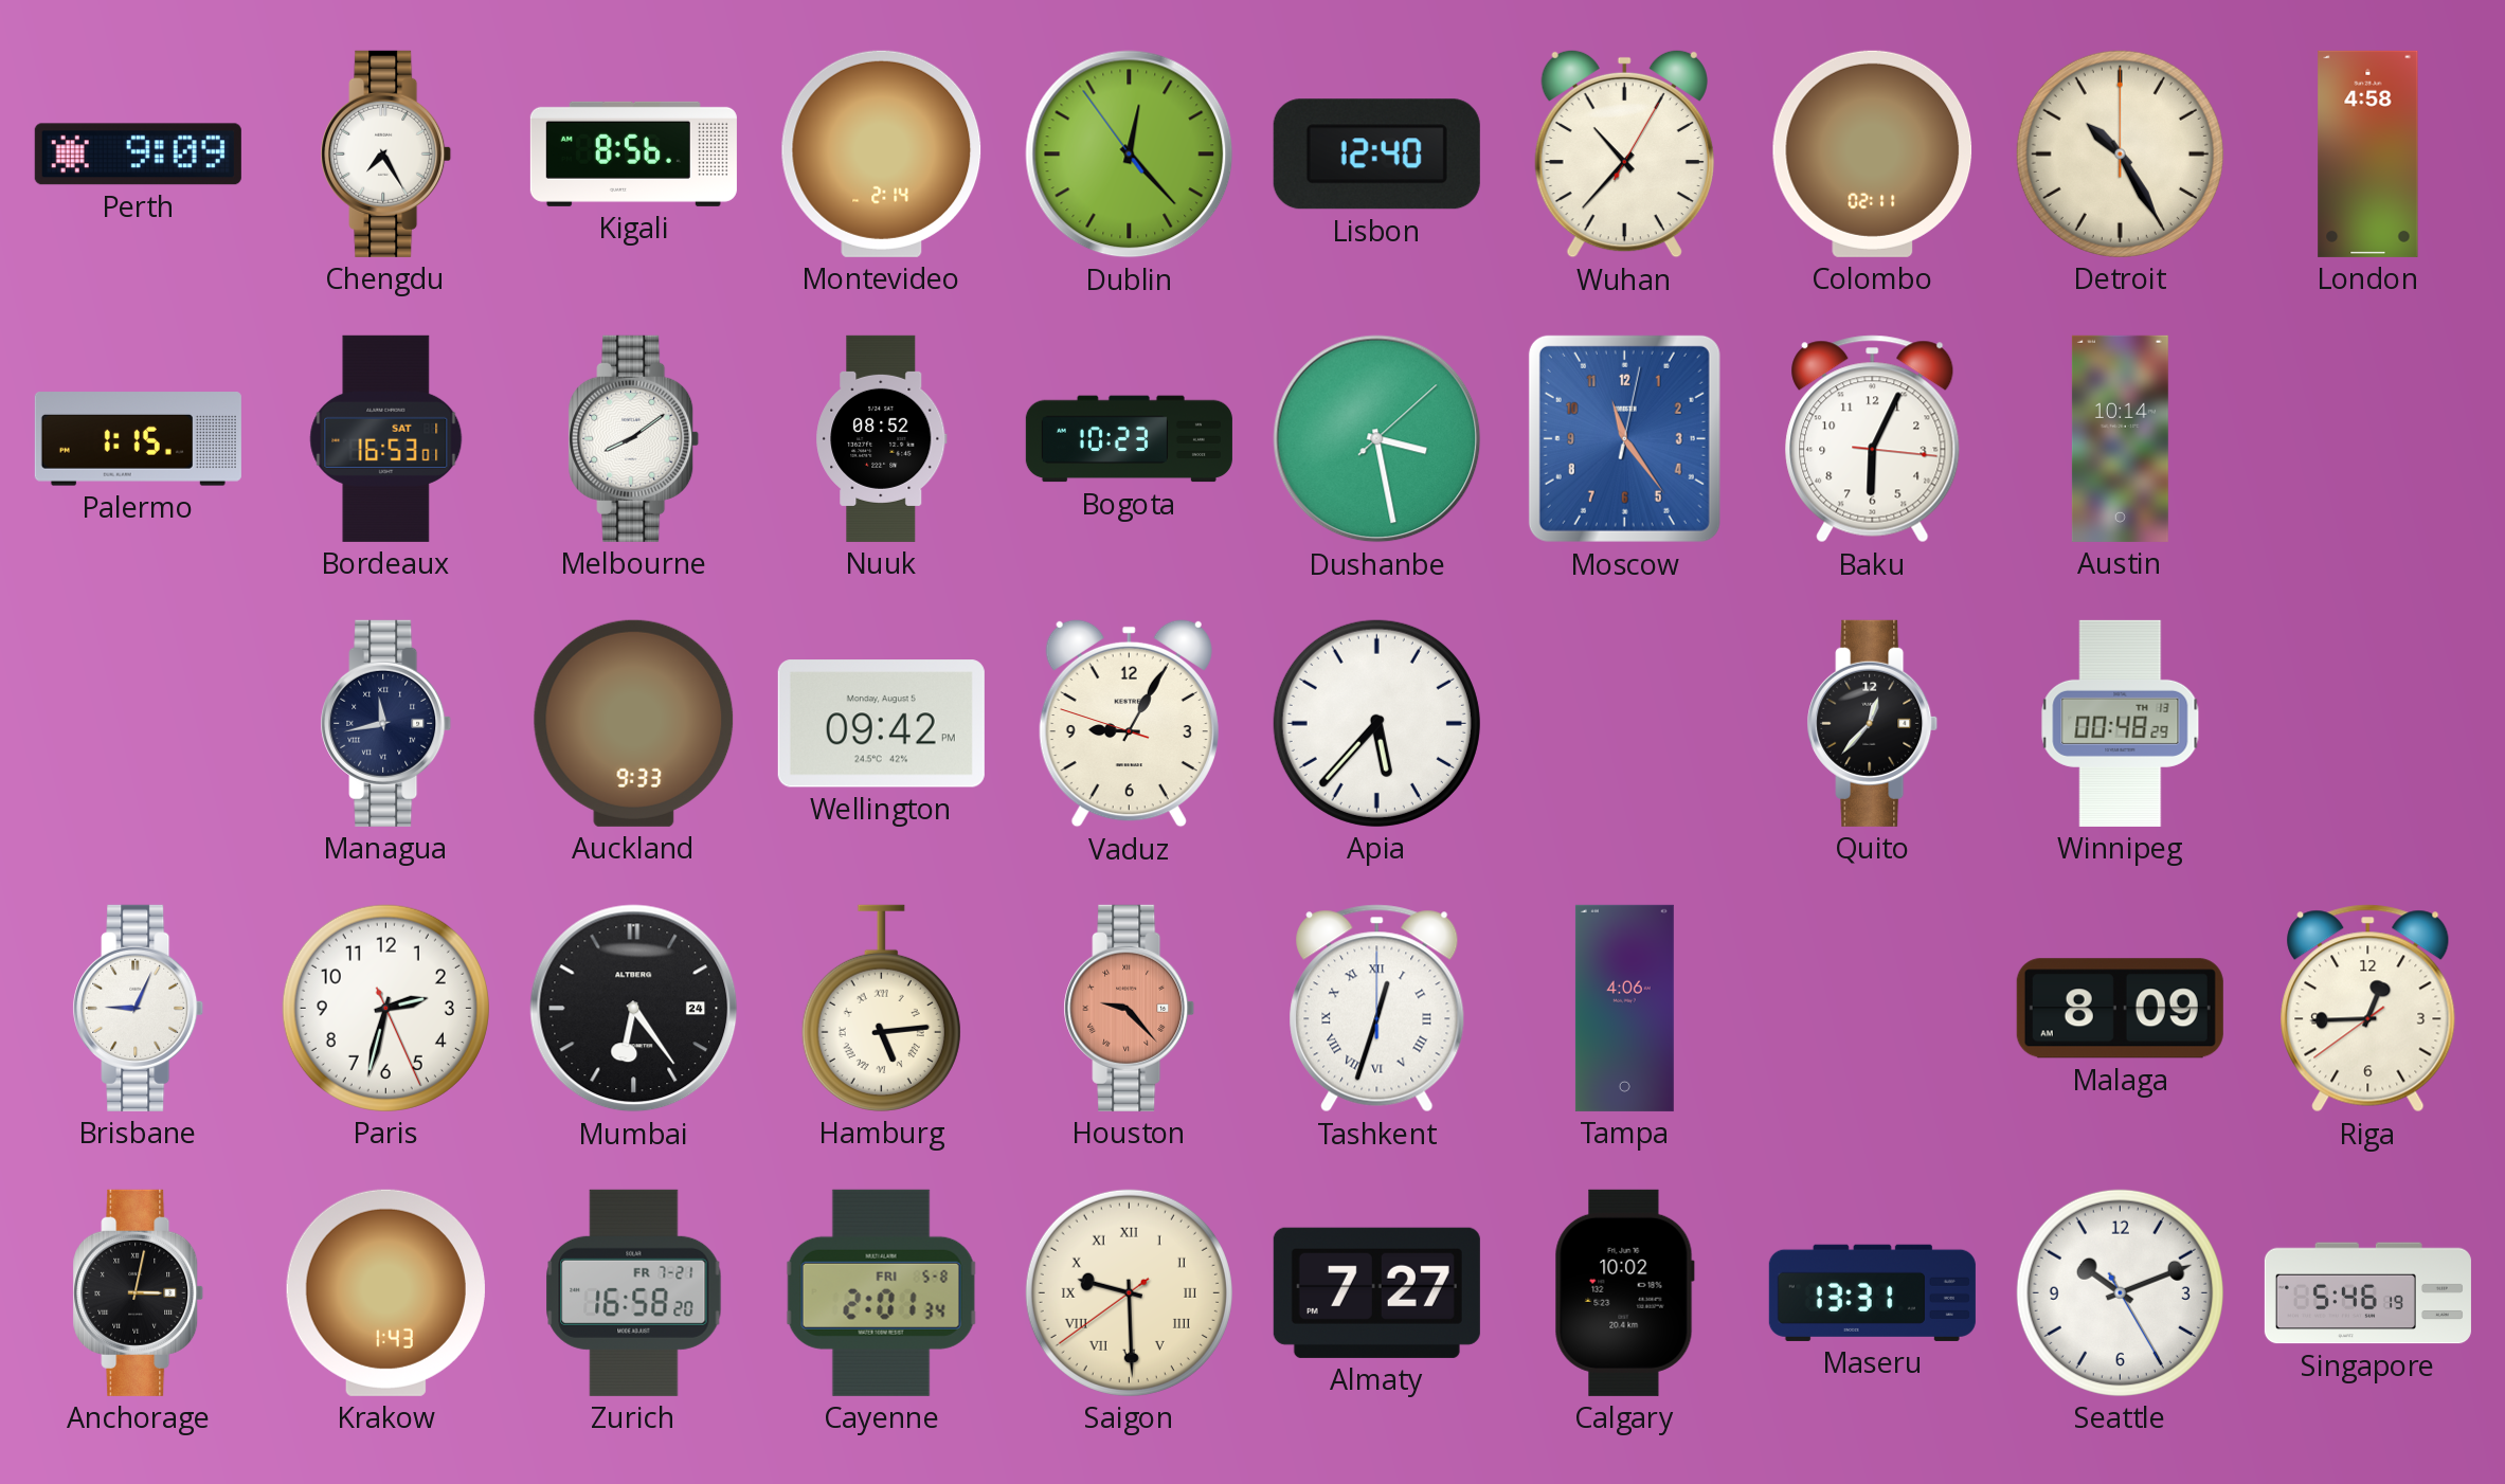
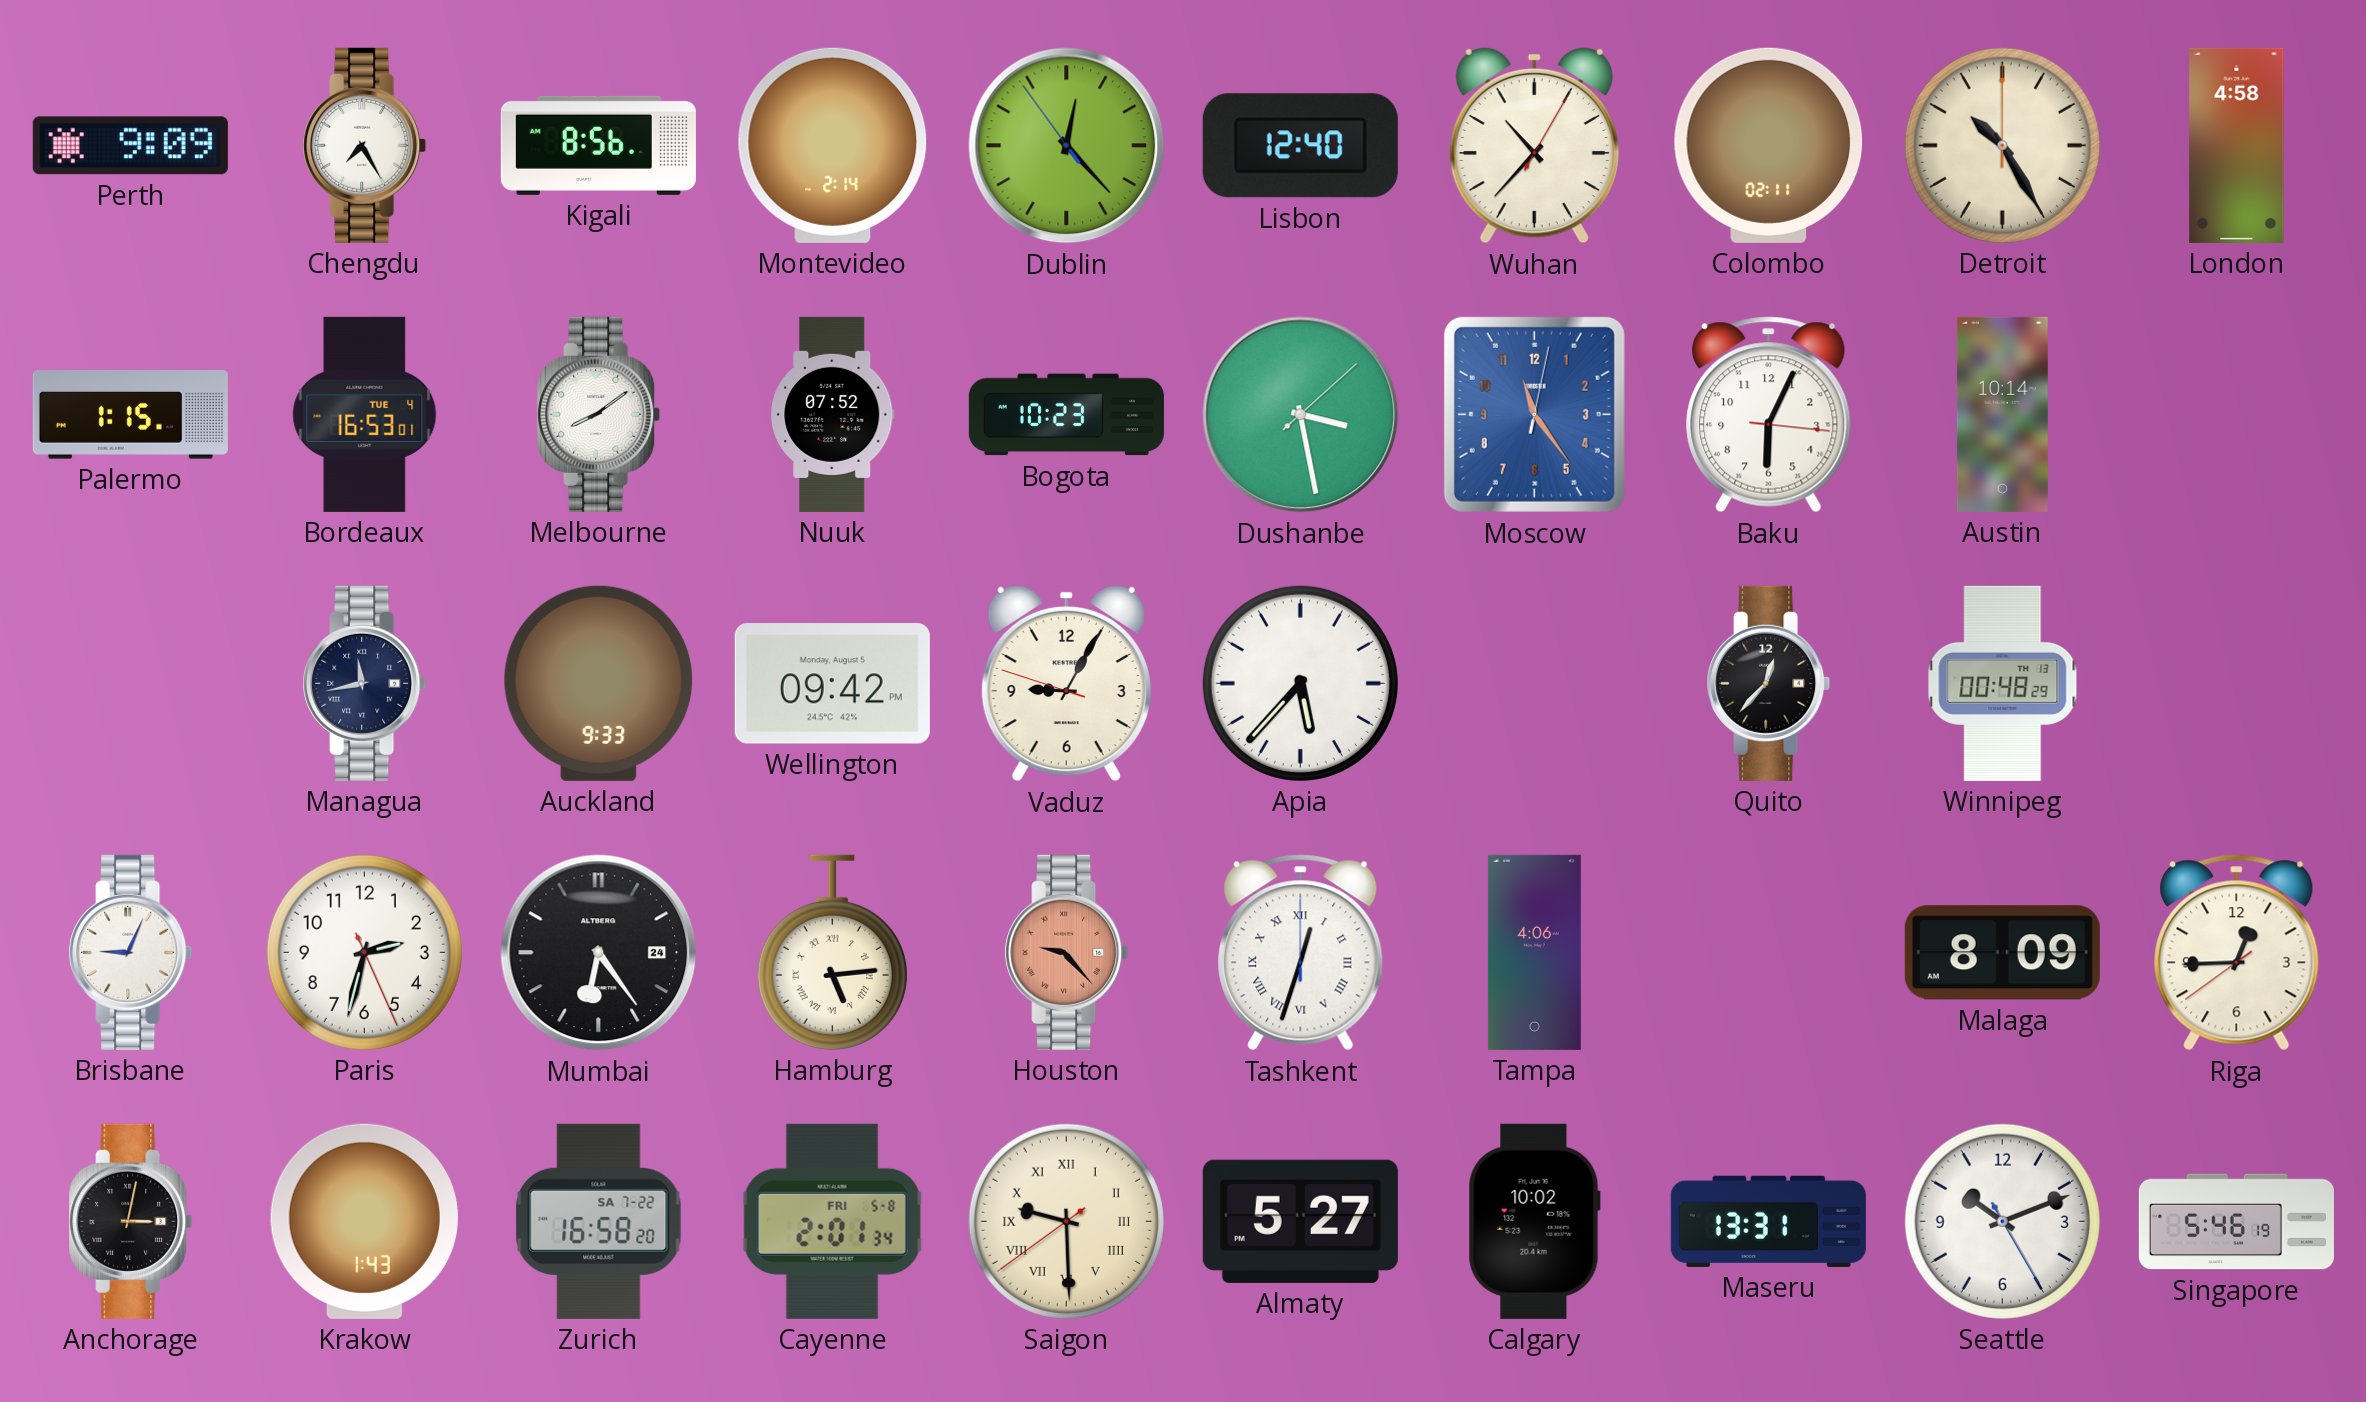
Bordeaux date: SAT 1 -> TUE 4
Nuuk: 08:52 -> 07:52
Zurich date: FR 7-21 -> SA 7-22
Almaty: 7:27 -> 5:27
